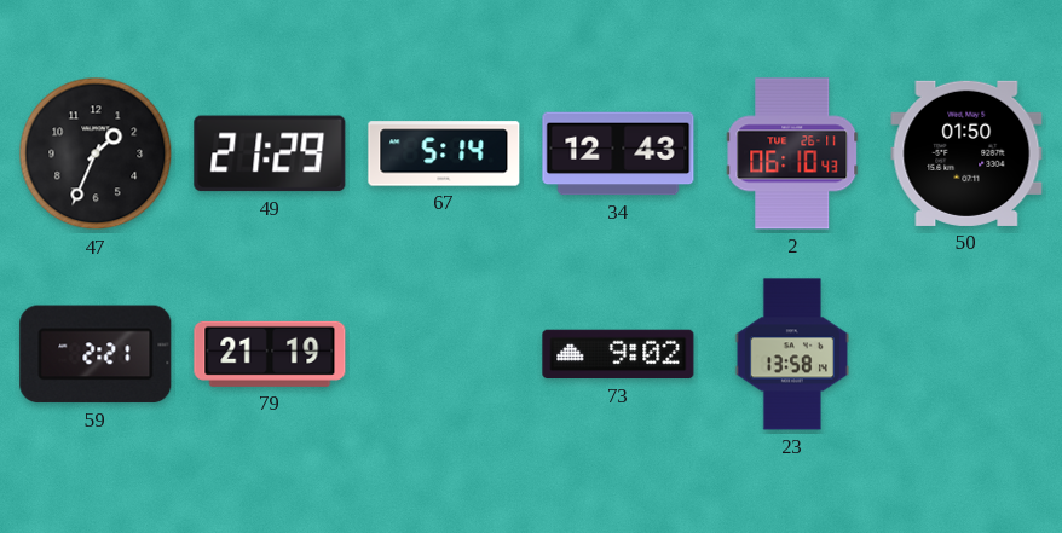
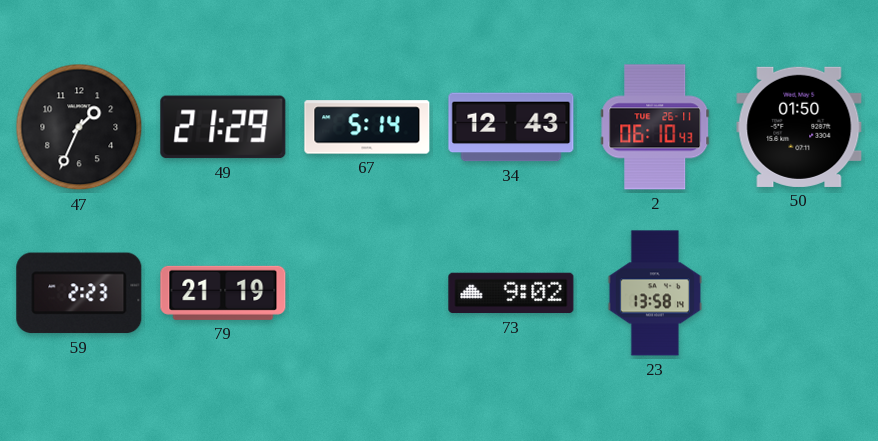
59: 2:21 -> 2:23
